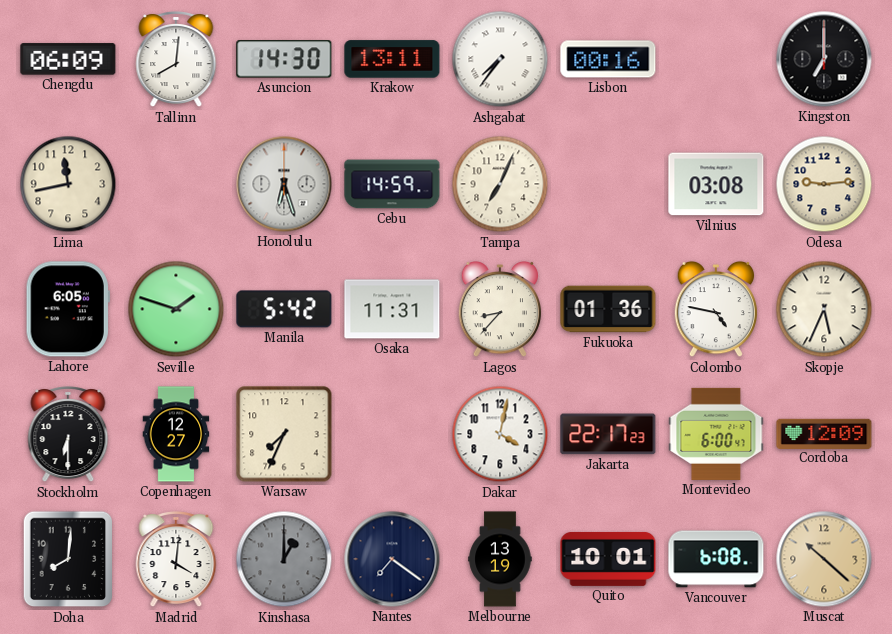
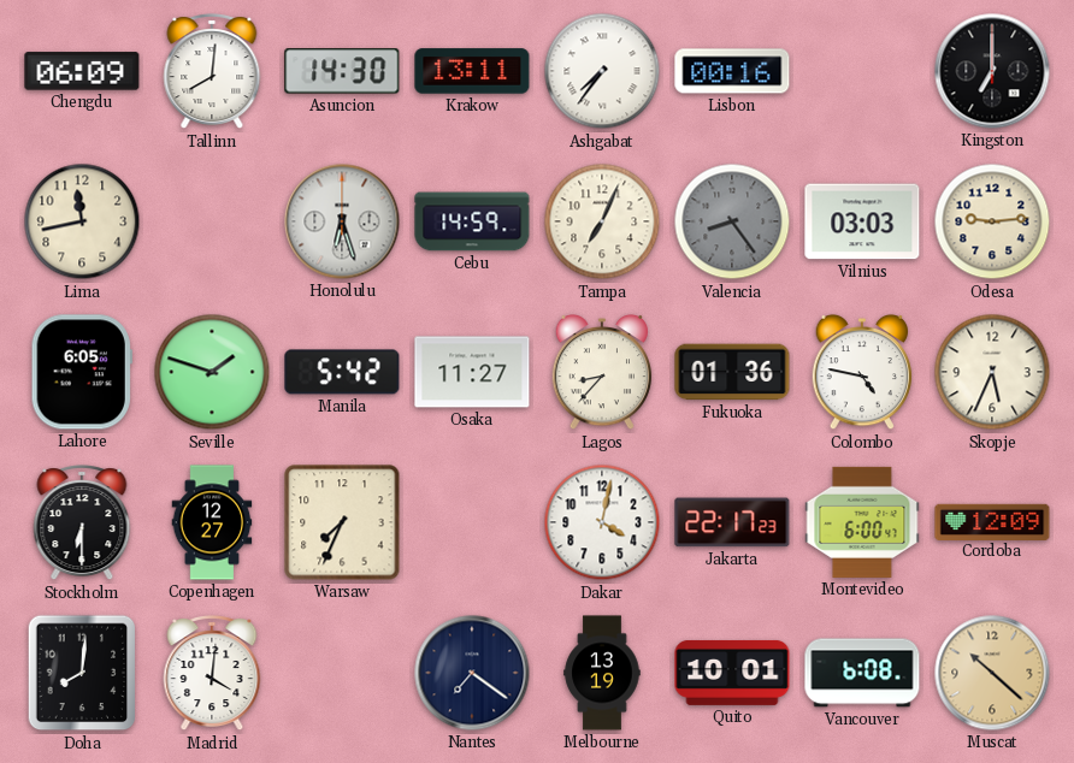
Valencia: none -> 8:24
Vilnius: 03:08 -> 03:03
Osaka: 11:31 -> 11:27
Kinshasa: 1:00 -> none
